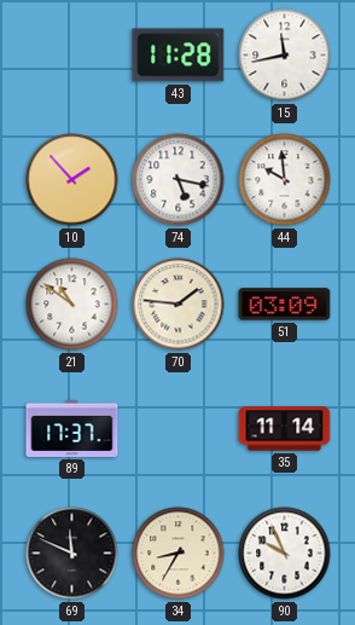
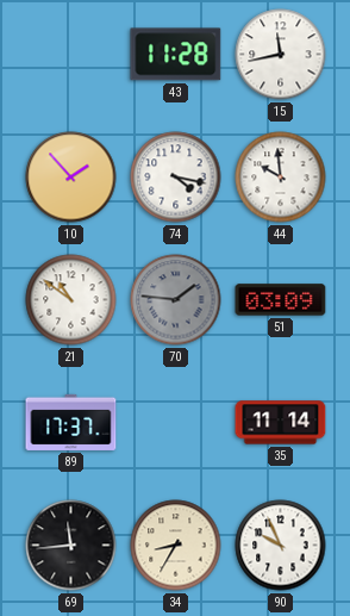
74: 5:17 -> 4:17
70 dial: cream -> grey
69: 11:49 -> 11:44
